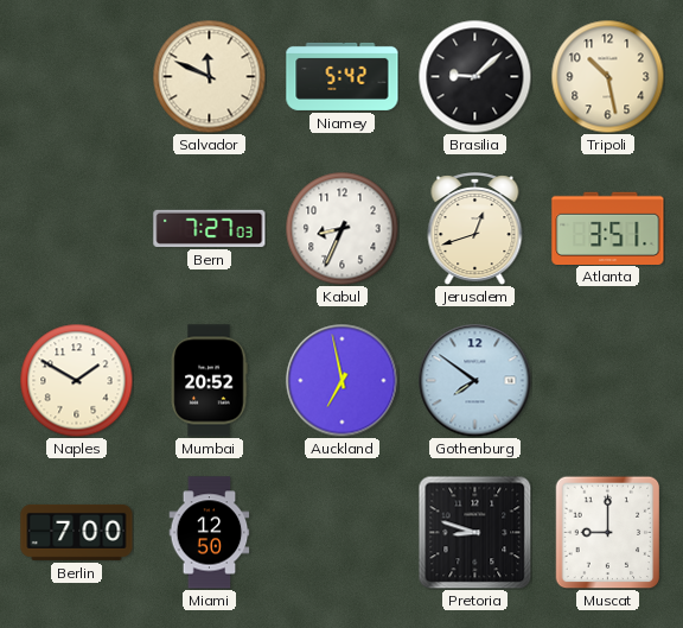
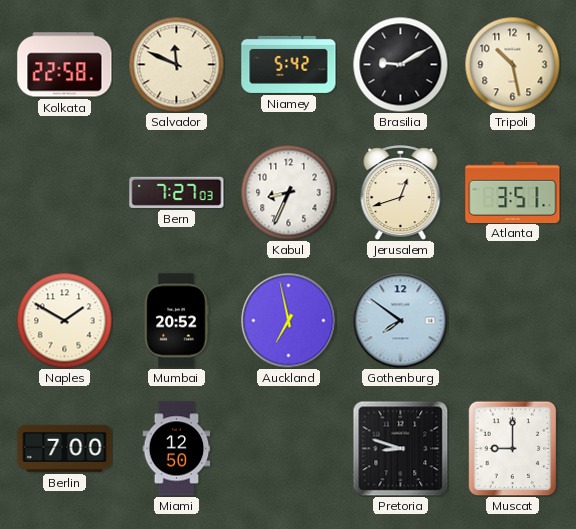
Kolkata: none -> 22:58
Brasilia: 9:08 -> 9:10
